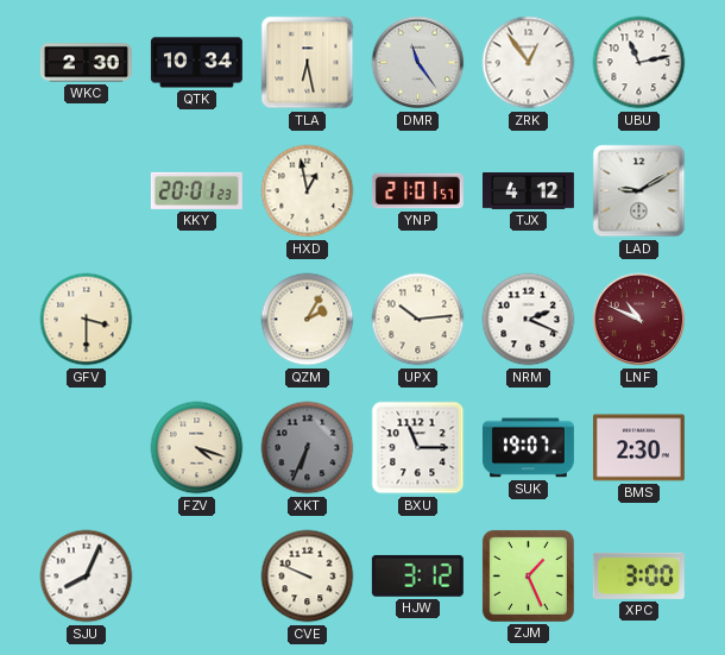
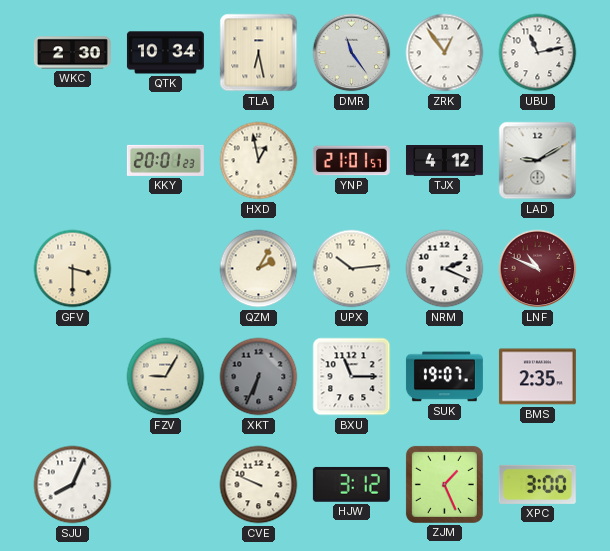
FZV: 4:18 -> 9:05
BMS: 2:30 -> 2:35
